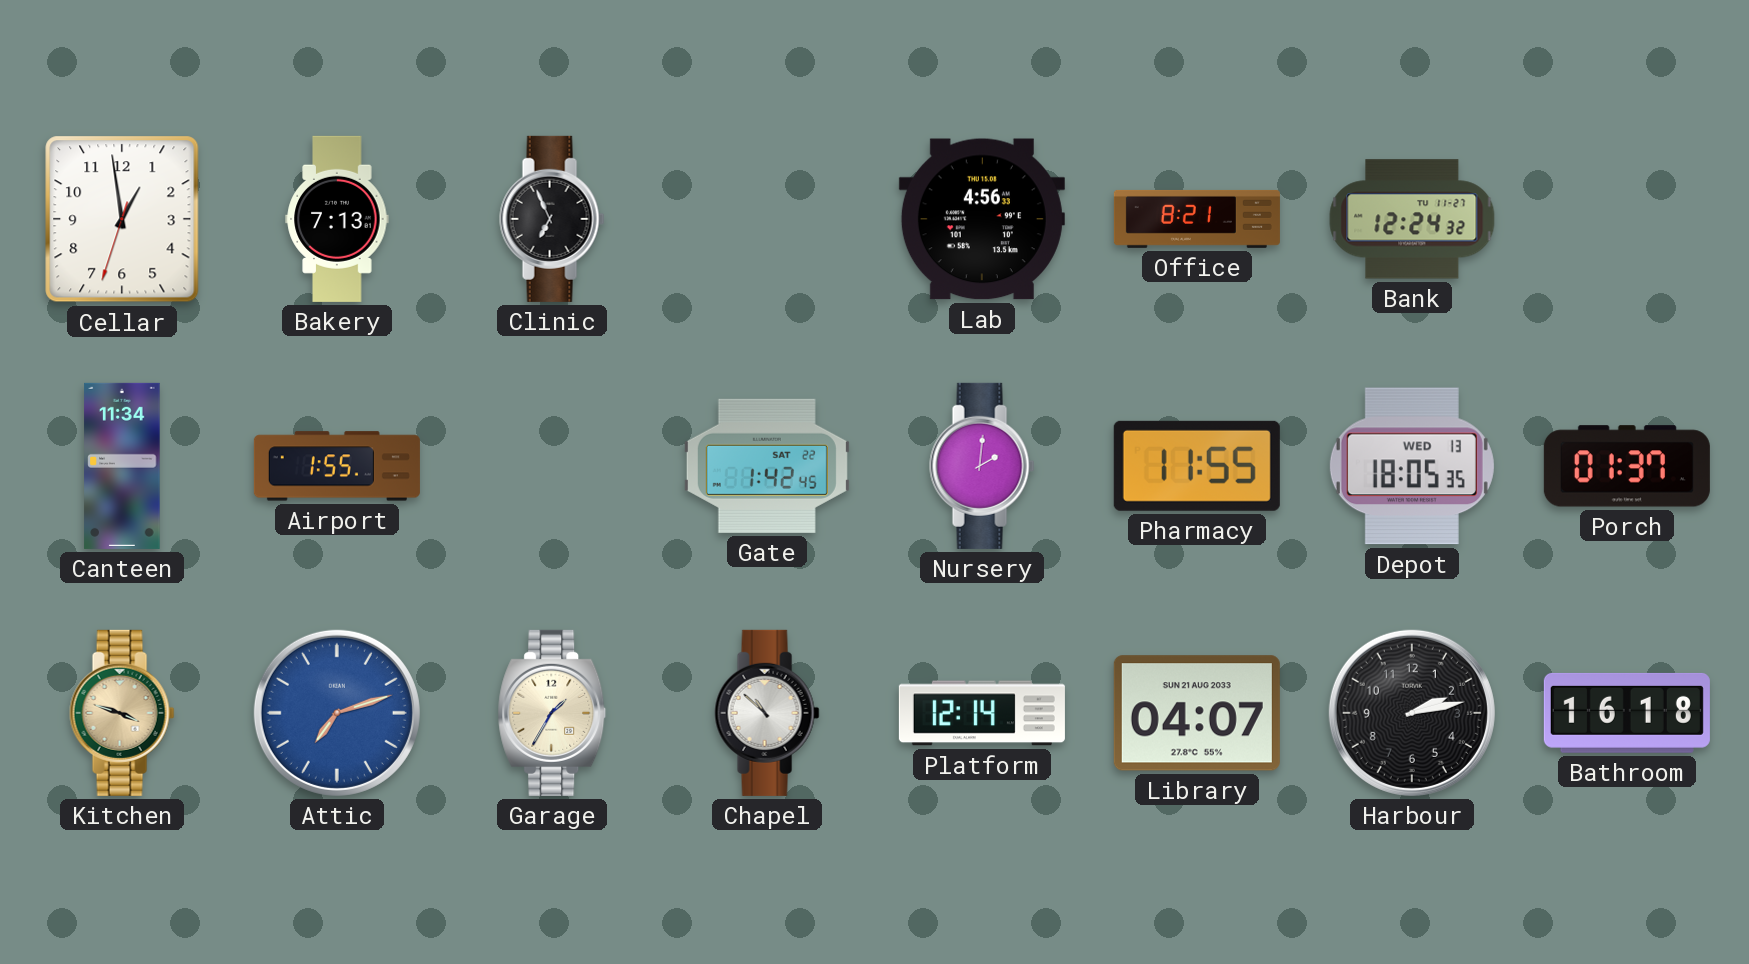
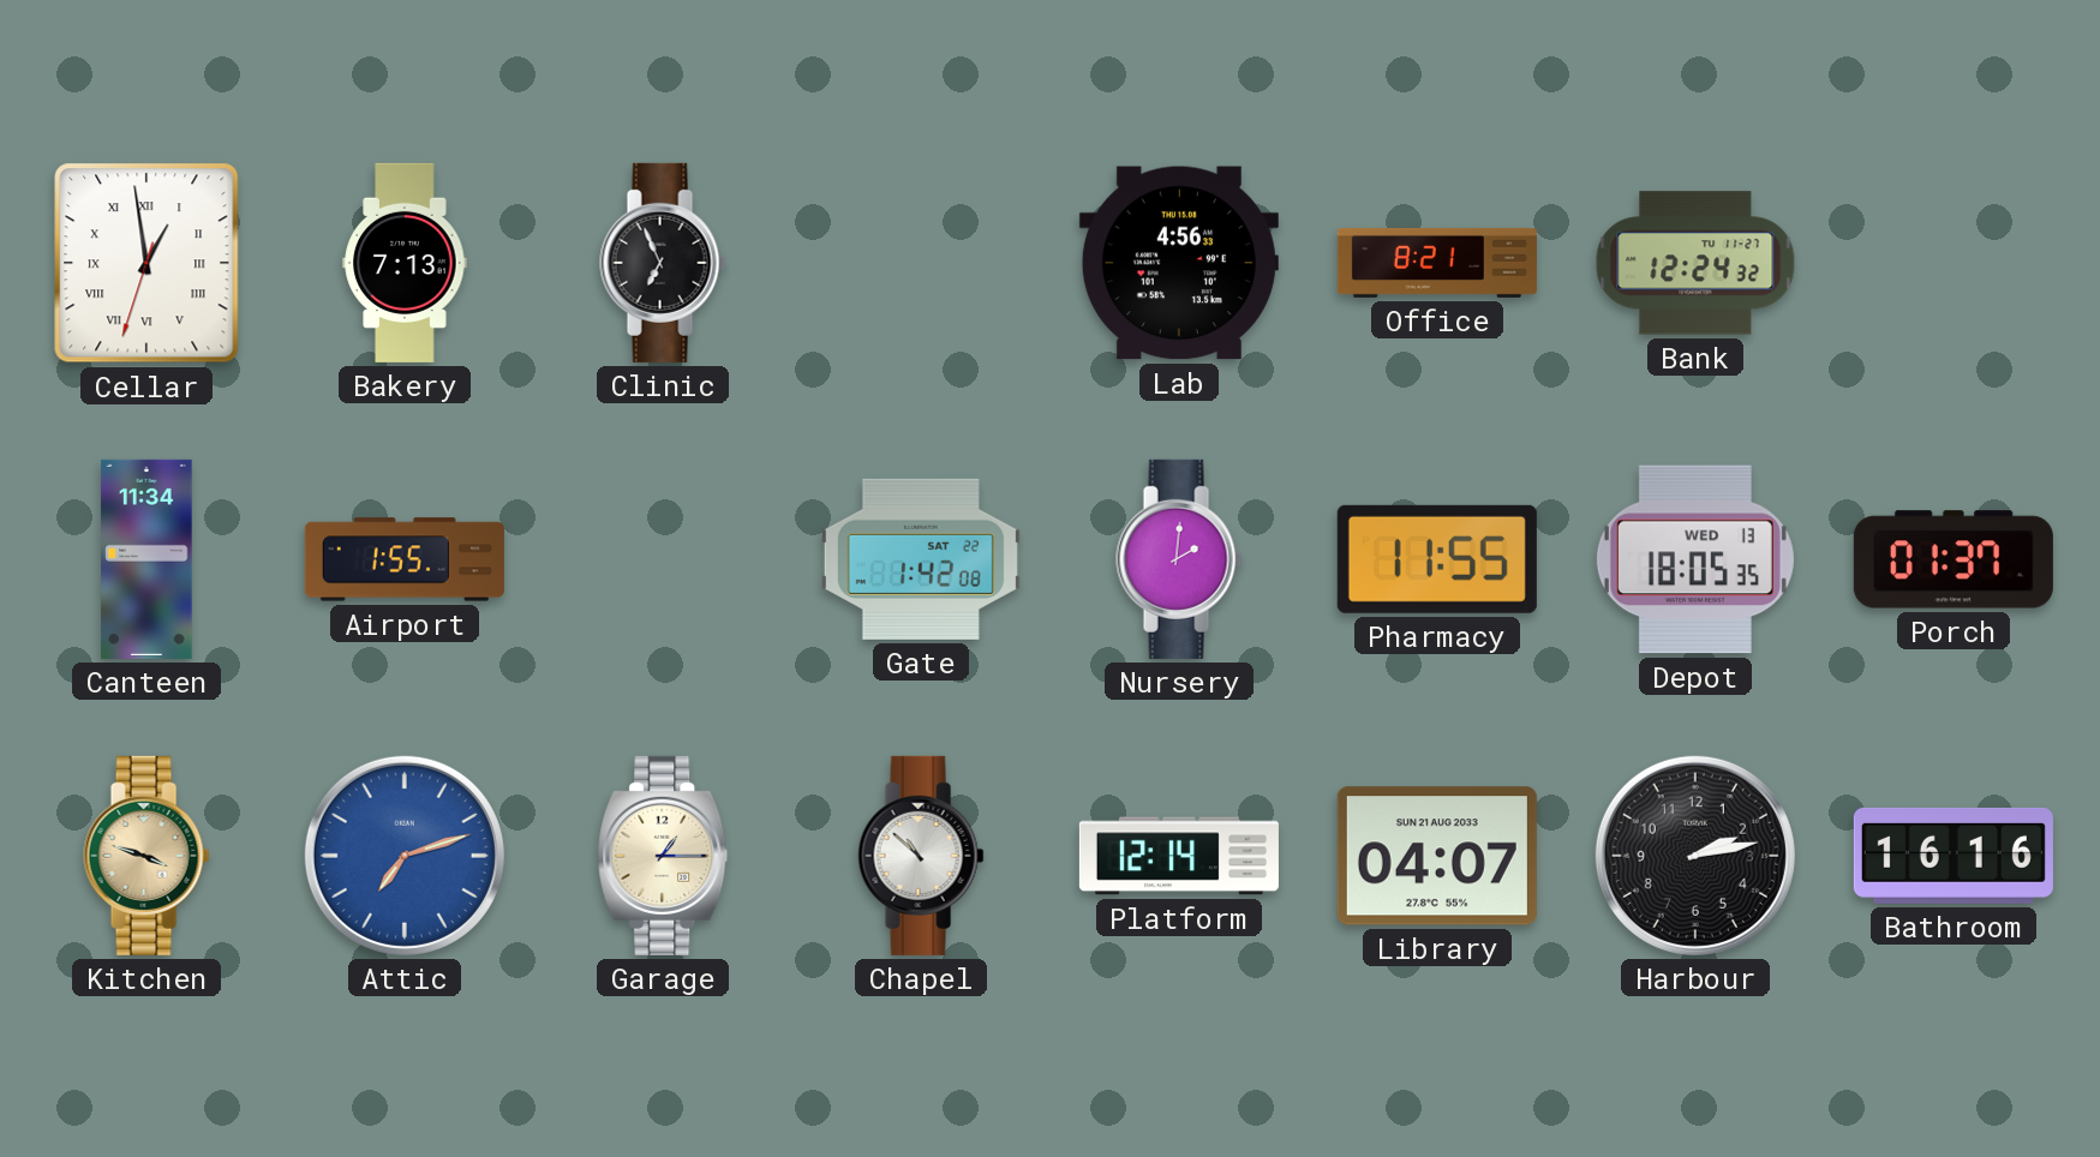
Cellar numerals: Arabic -> Roman
Gate: 1:42:45 -> 1:42:08
Garage: 1:35 -> 1:15
Bathroom: 16:18 -> 16:16
